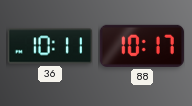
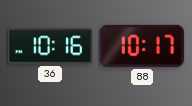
36: 10:11 -> 10:16
